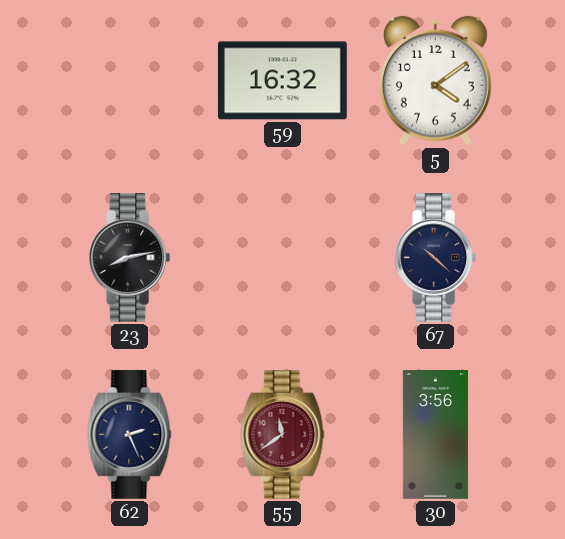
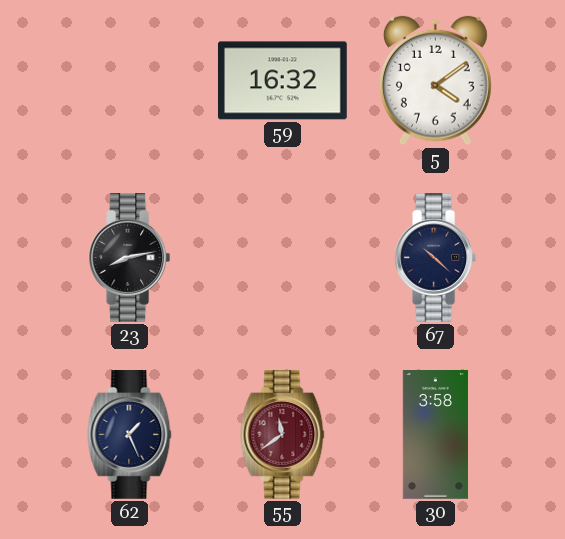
62: 2:26 -> 1:26
30: 3:56 -> 3:58
